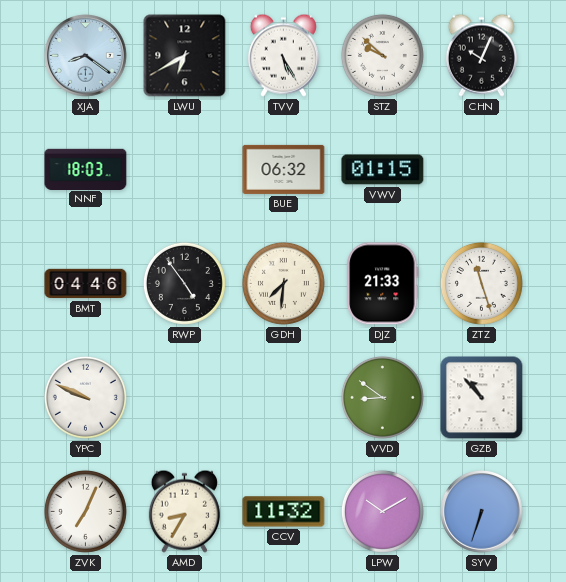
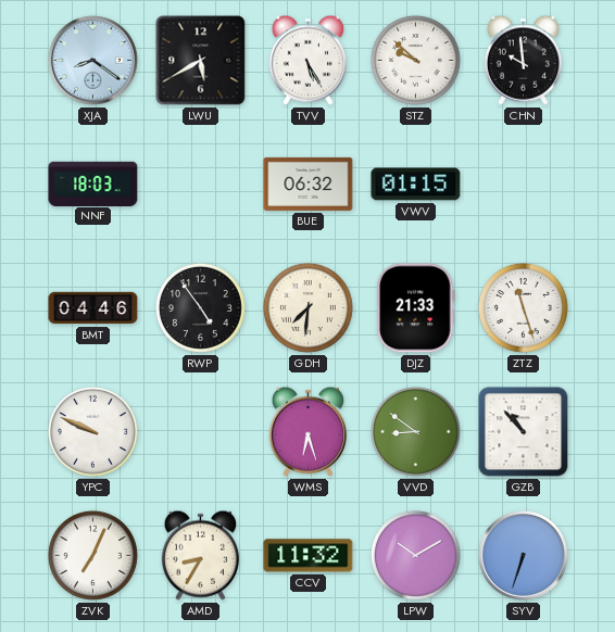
LWU: 6:40 -> 5:40
CHN: 10:04 -> 9:59
WMS: none -> 6:27
